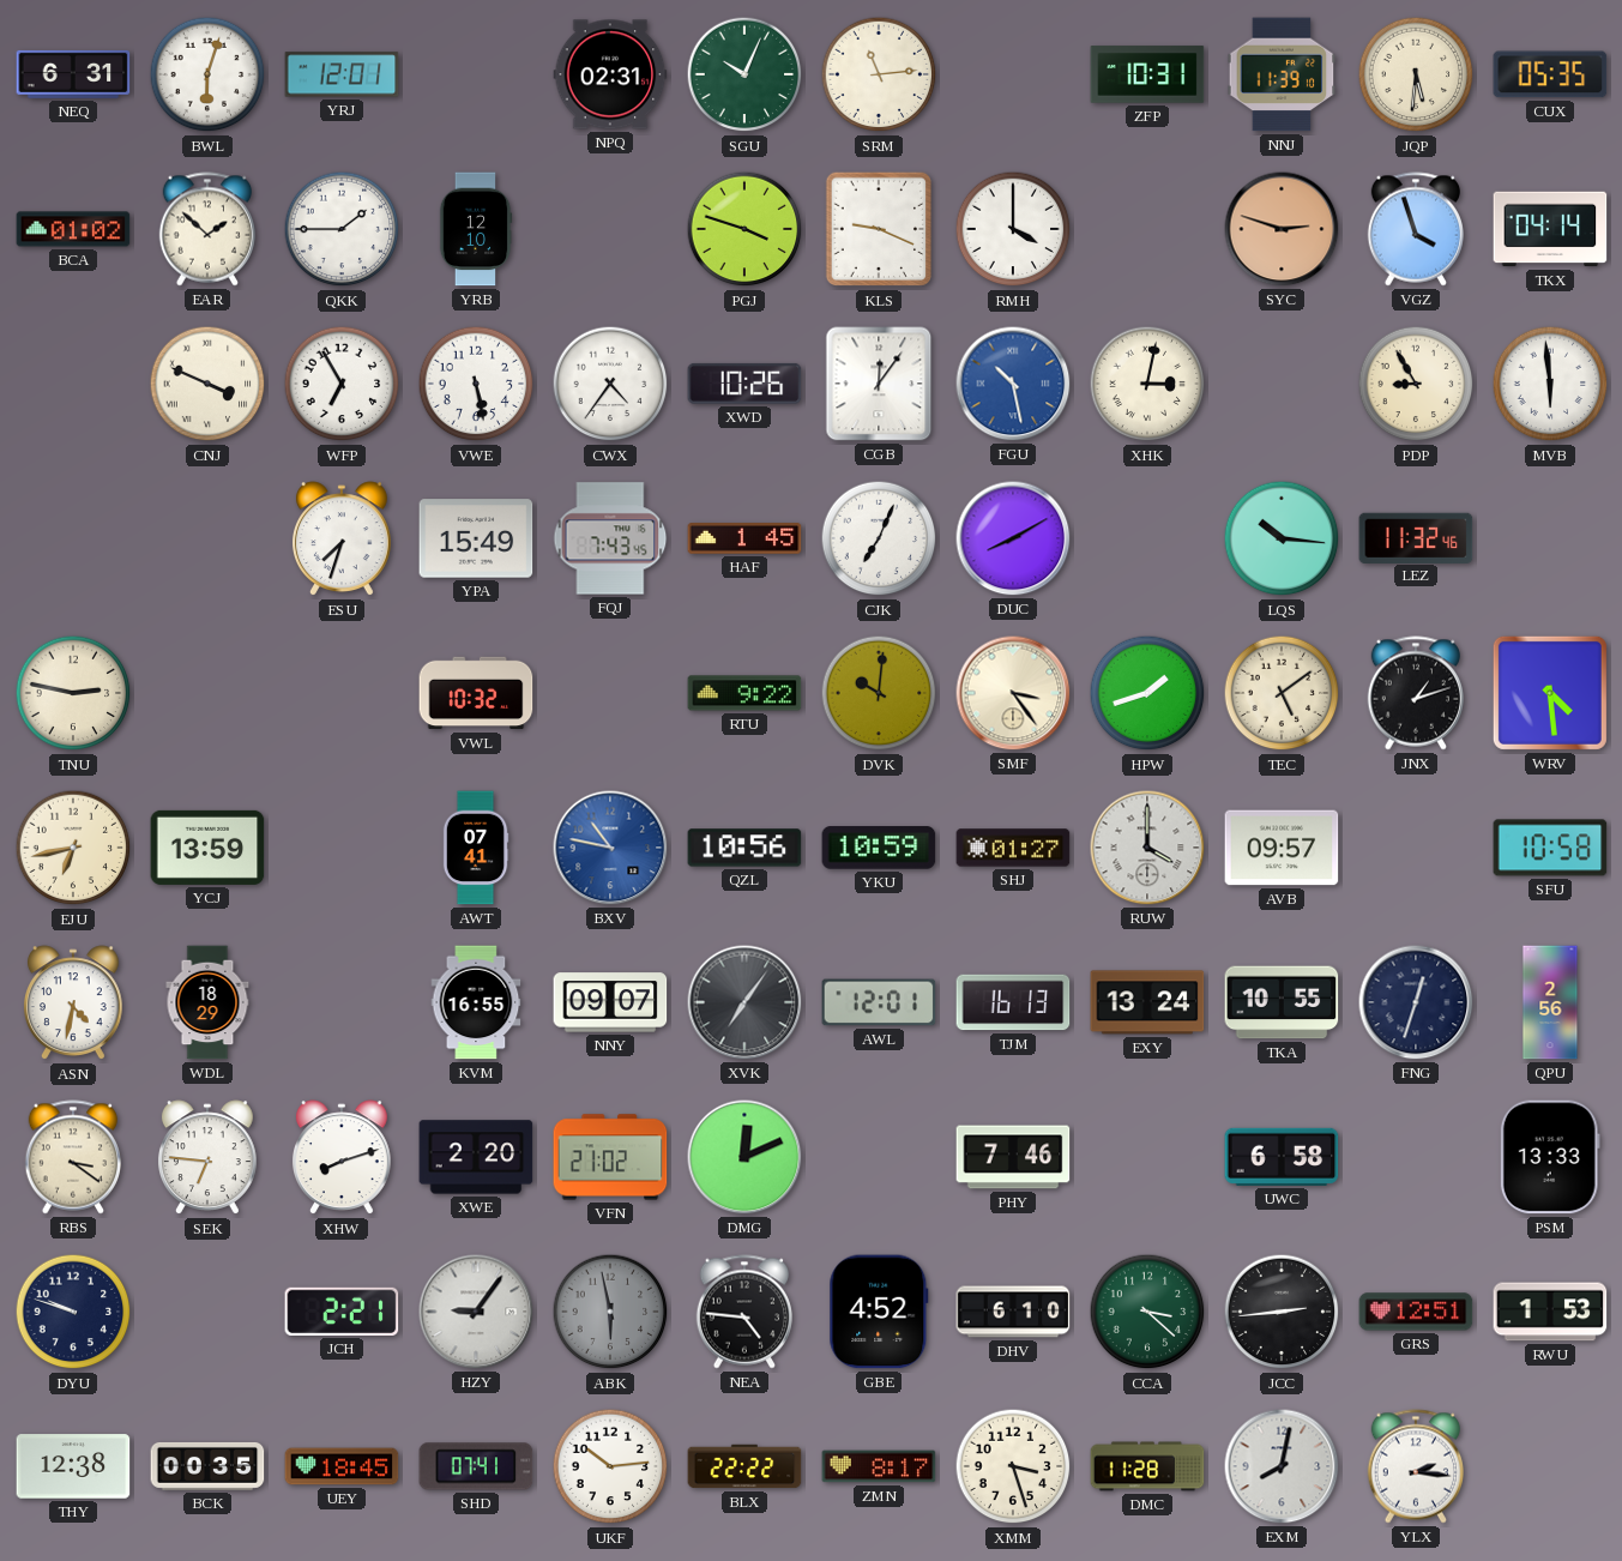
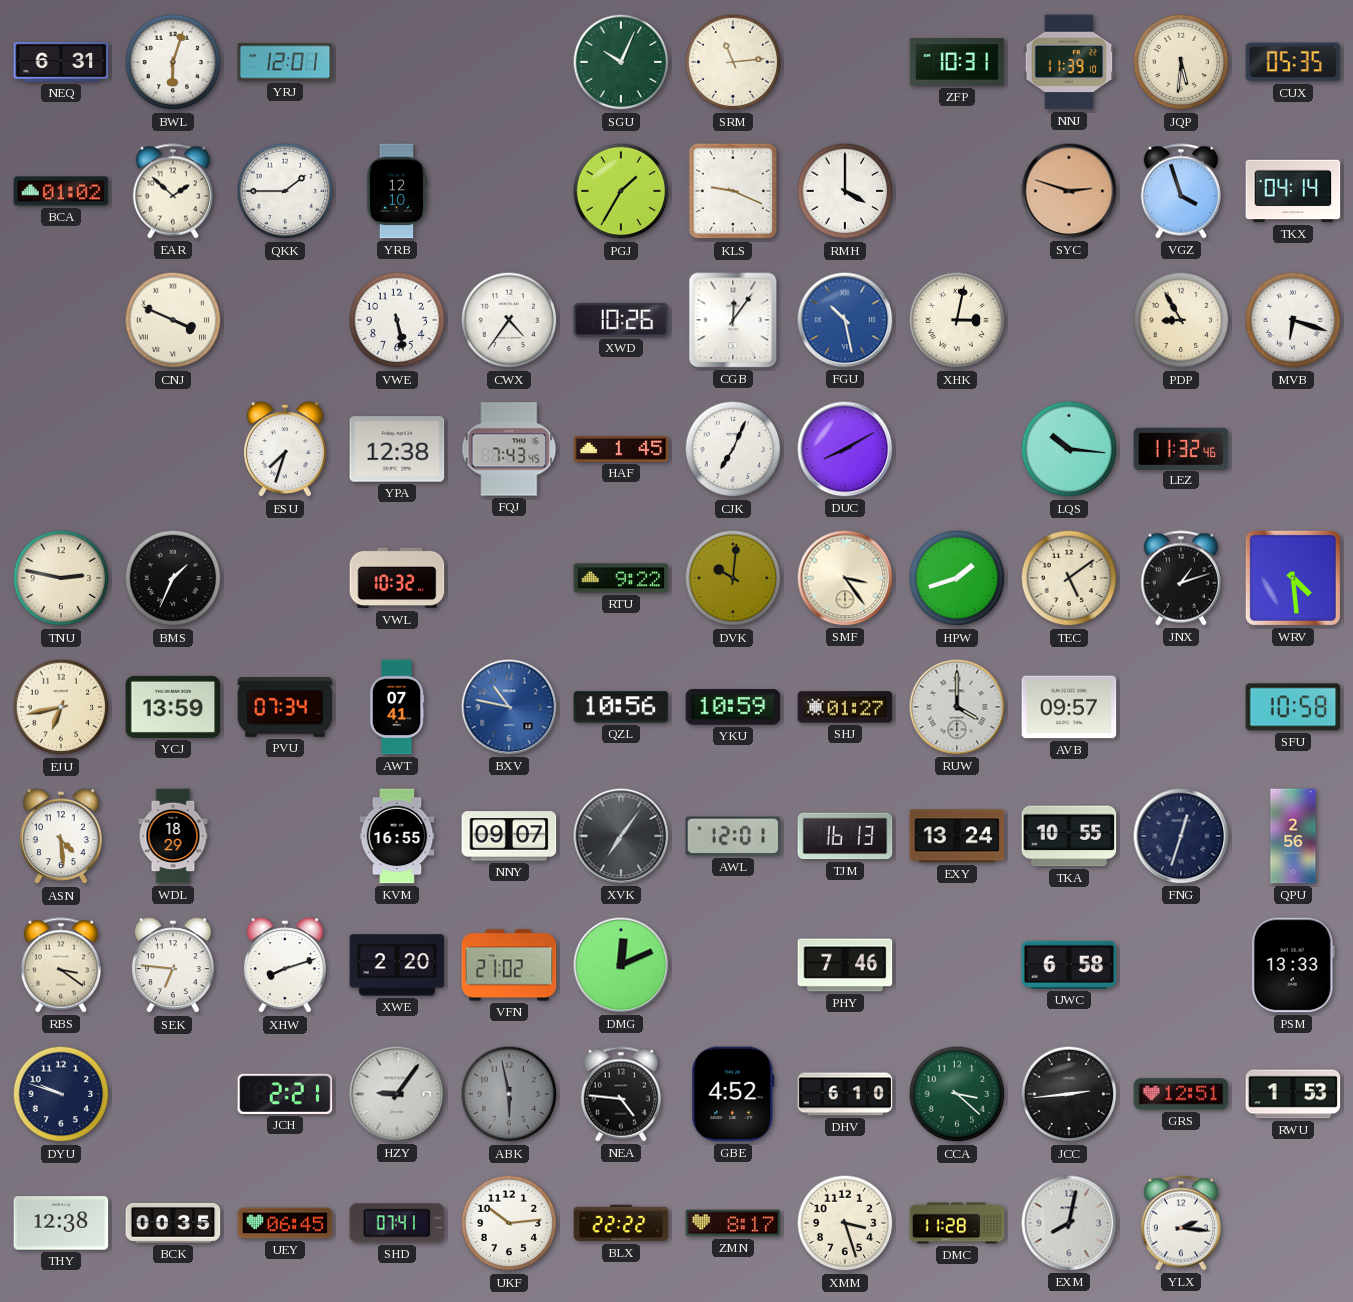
NPQ: 02:31 -> none
PGJ: 3:48 -> 1:35
WFP: 6:55 -> none
MVB: 5:59 -> 6:18
YPA: 15:49 -> 12:38
BMS: none -> 1:34
PVU: none -> 07:34
ASN: 4:32 -> 4:29
UEY: 18:45 -> 06:45
